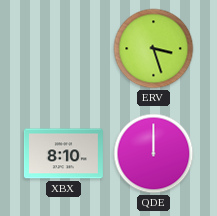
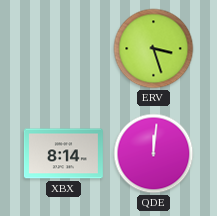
XBX: 8:10 -> 8:14
QDE: 12:00 -> 12:01
